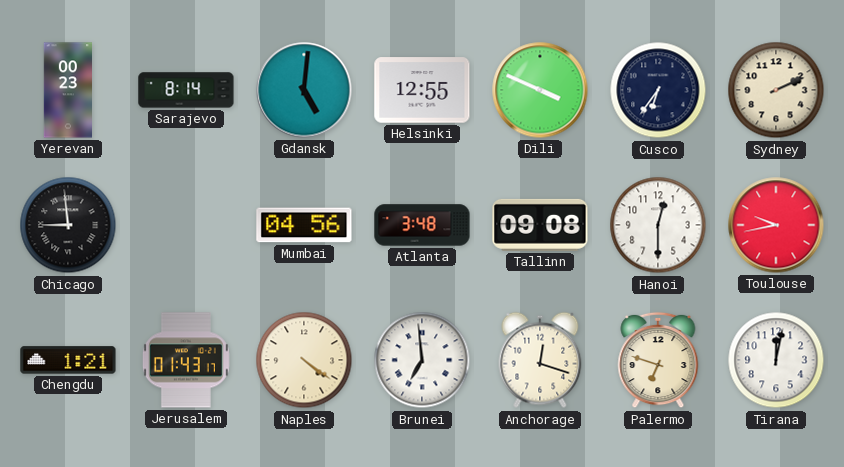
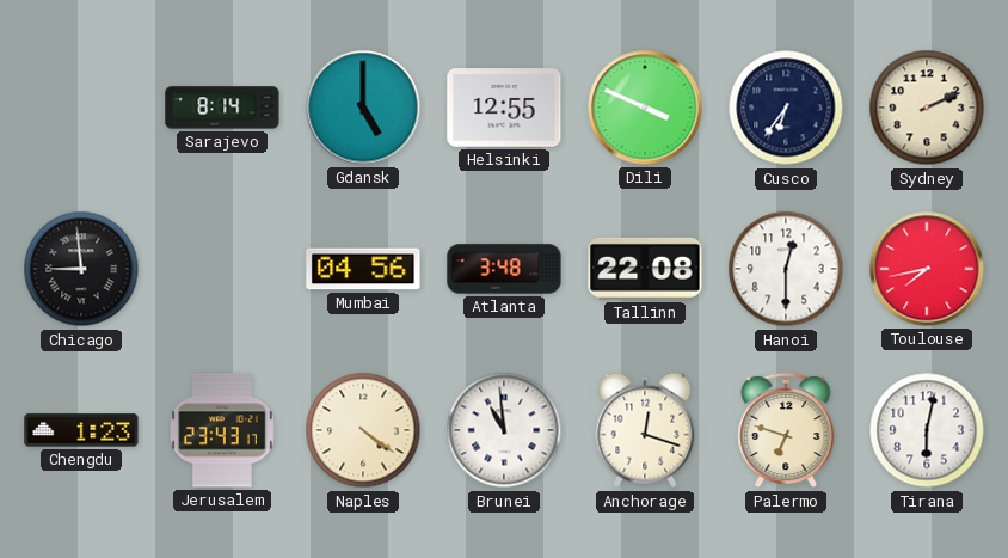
Yerevan: 00:23 -> none
Gdansk: 5:01 -> 5:00
Tallinn: 09:08 -> 22:08
Toulouse: 9:43 -> 7:43
Chengdu: 1:21 -> 1:23
Jerusalem: 01:43 -> 23:43
Brunei: 6:59 -> 10:59
Tirana: 12:02 -> 6:02
